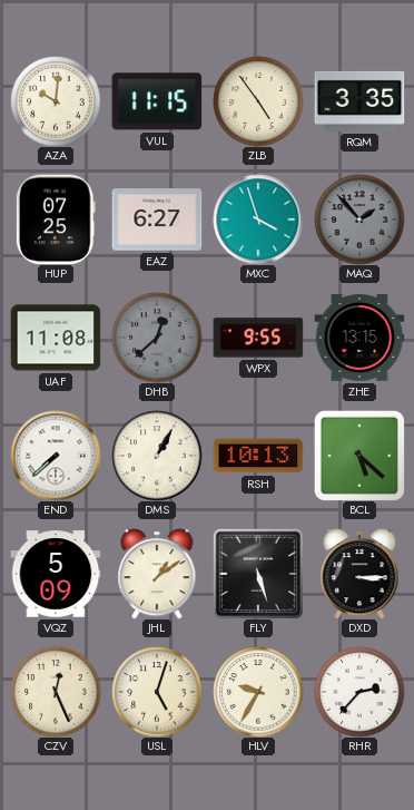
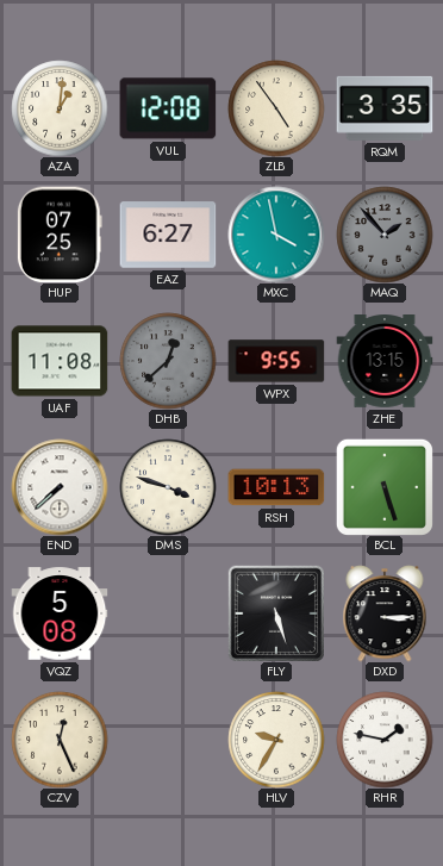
AZA: 10:01 -> 1:01
VUL: 11:15 -> 12:08
MXC: 3:57 -> 3:58
DMS: 1:05 -> 3:48
BCL: 5:22 -> 5:27
VQZ: 5:09 -> 5:08
JHL: 1:09 -> none
USL: 5:03 -> none
RHR: 2:37 -> 1:47
